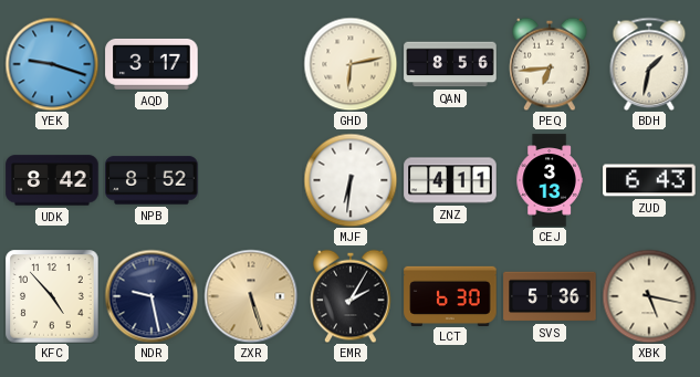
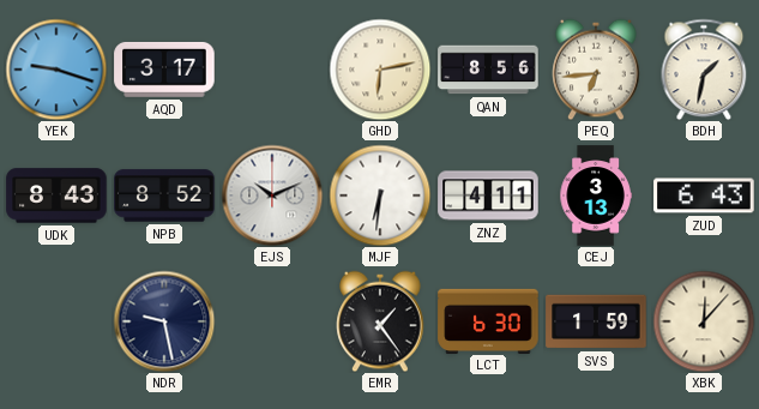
UDK: 8:42 -> 8:43
EJS: none -> 10:11
KFC: 4:53 -> none
ZXR: 5:27 -> none
EMR: 2:05 -> 1:24
SVS: 5:36 -> 1:59
XBK: 5:17 -> 12:07
